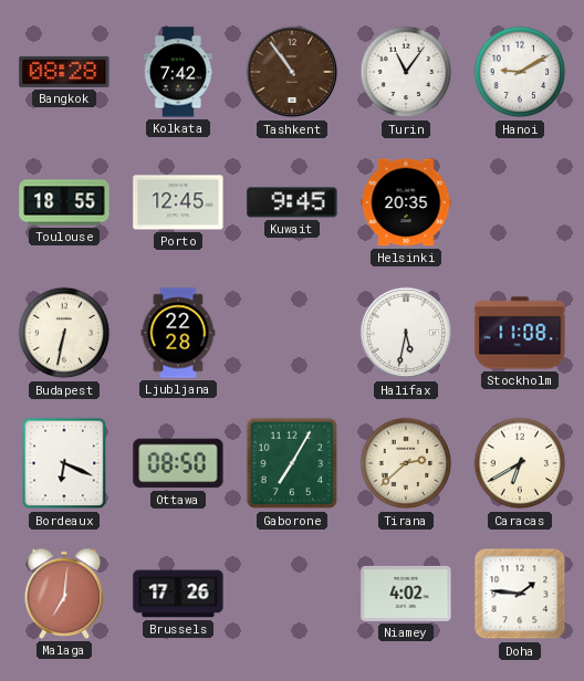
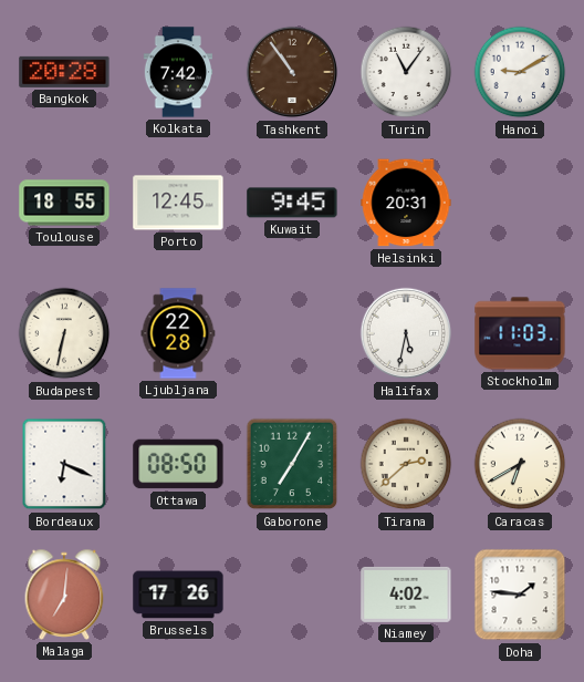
Bangkok: 08:28 -> 20:28
Helsinki: 20:35 -> 20:31
Stockholm: 11:08 -> 11:03
